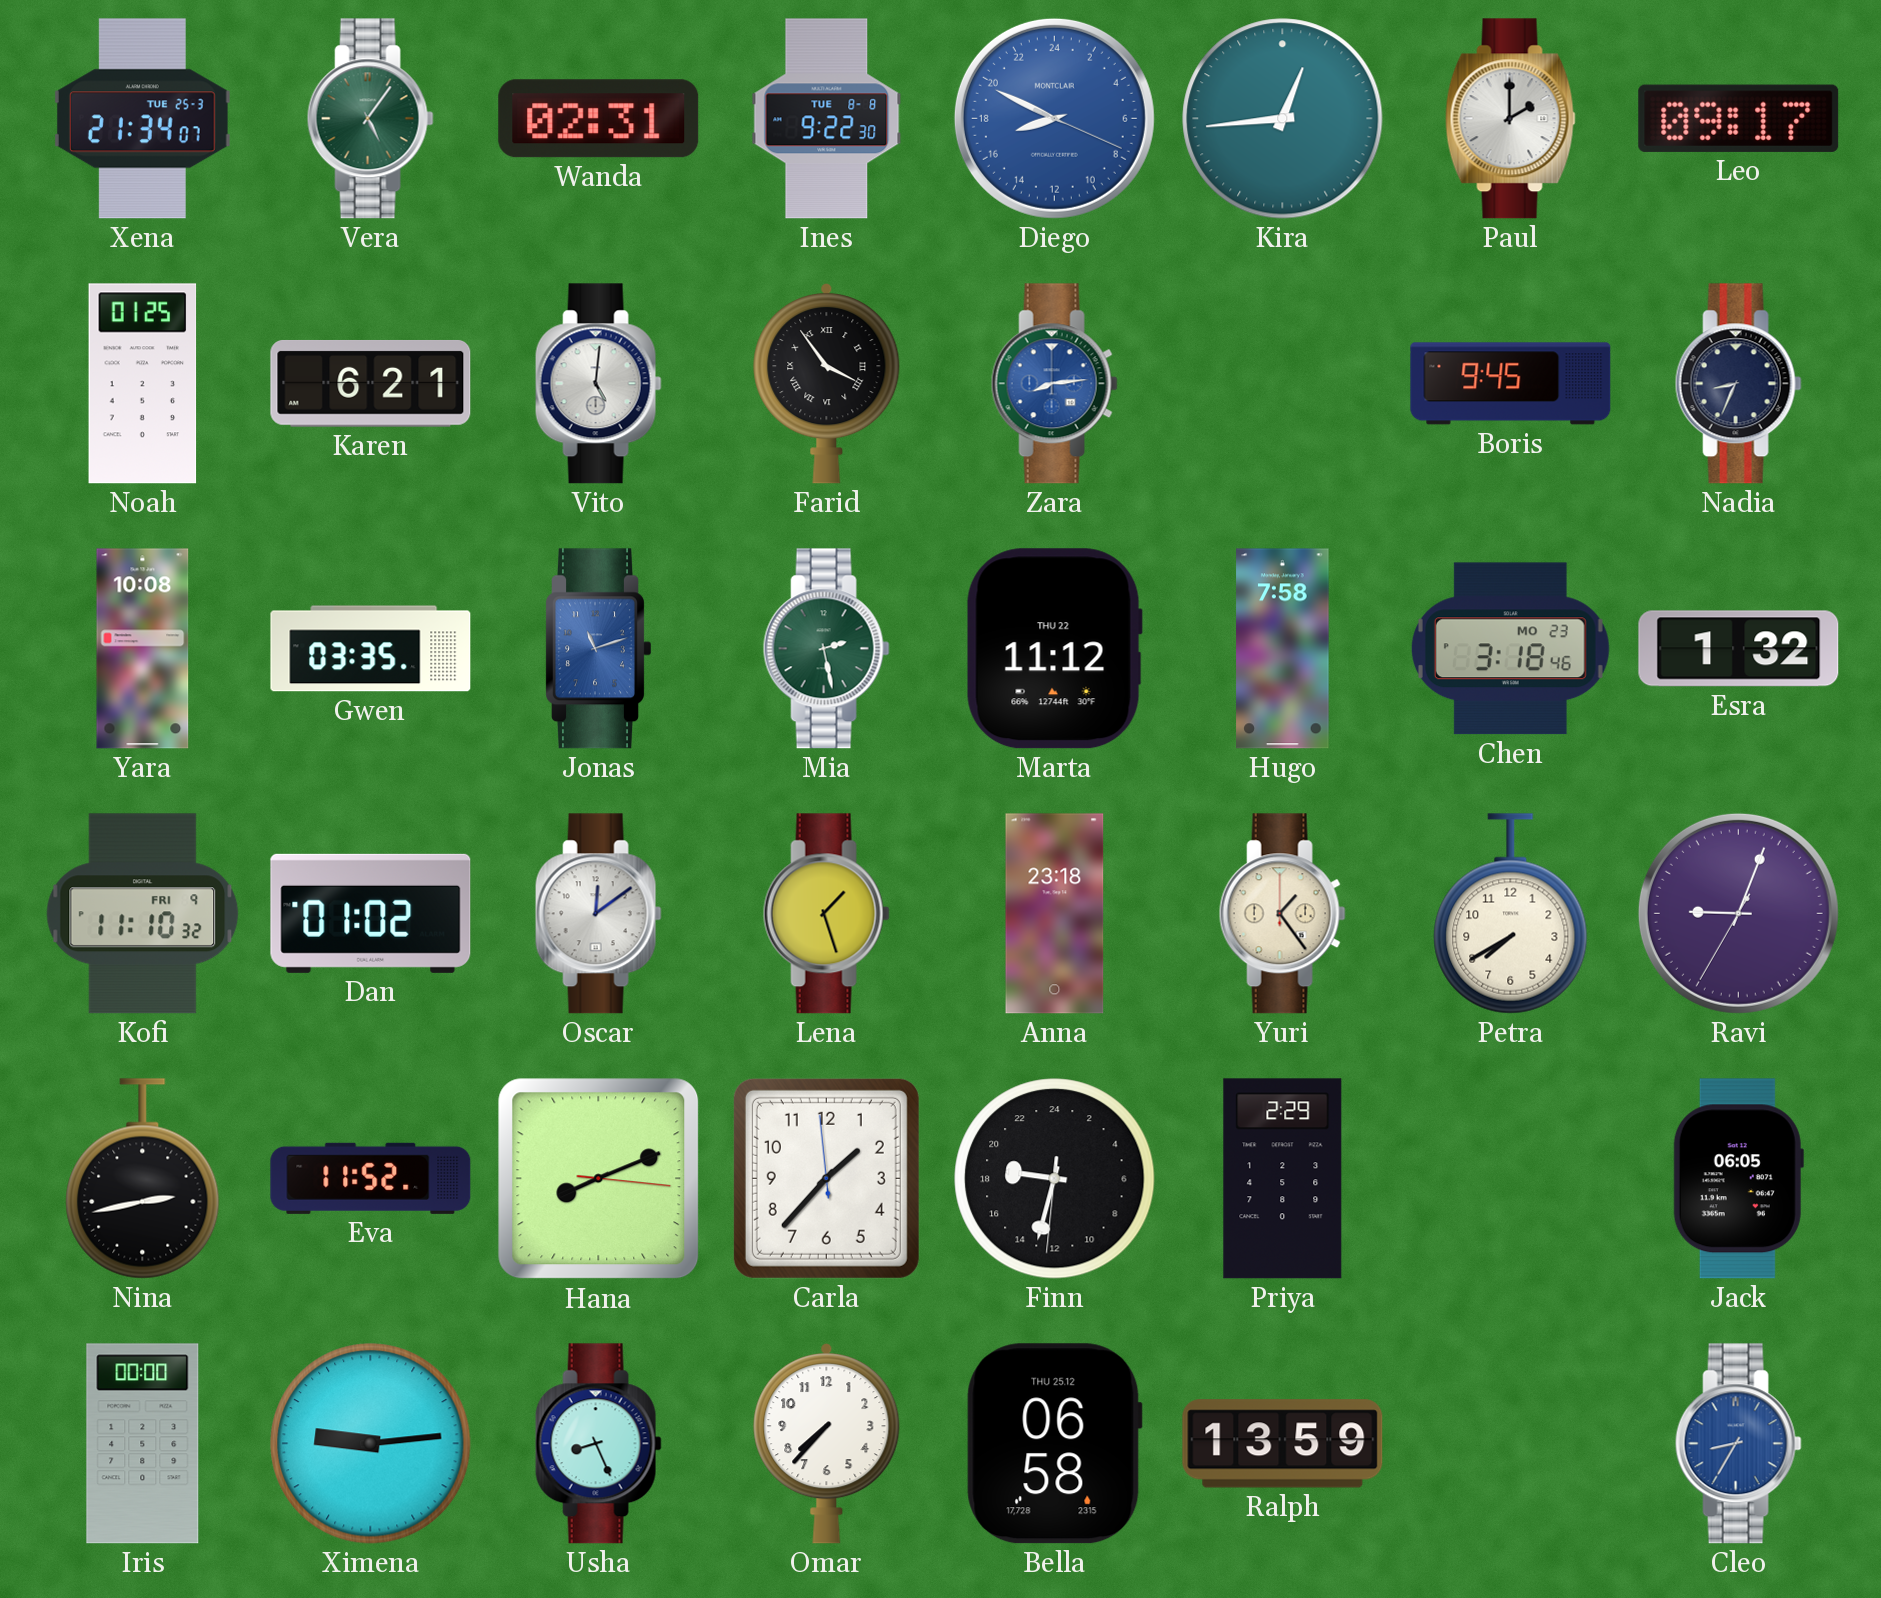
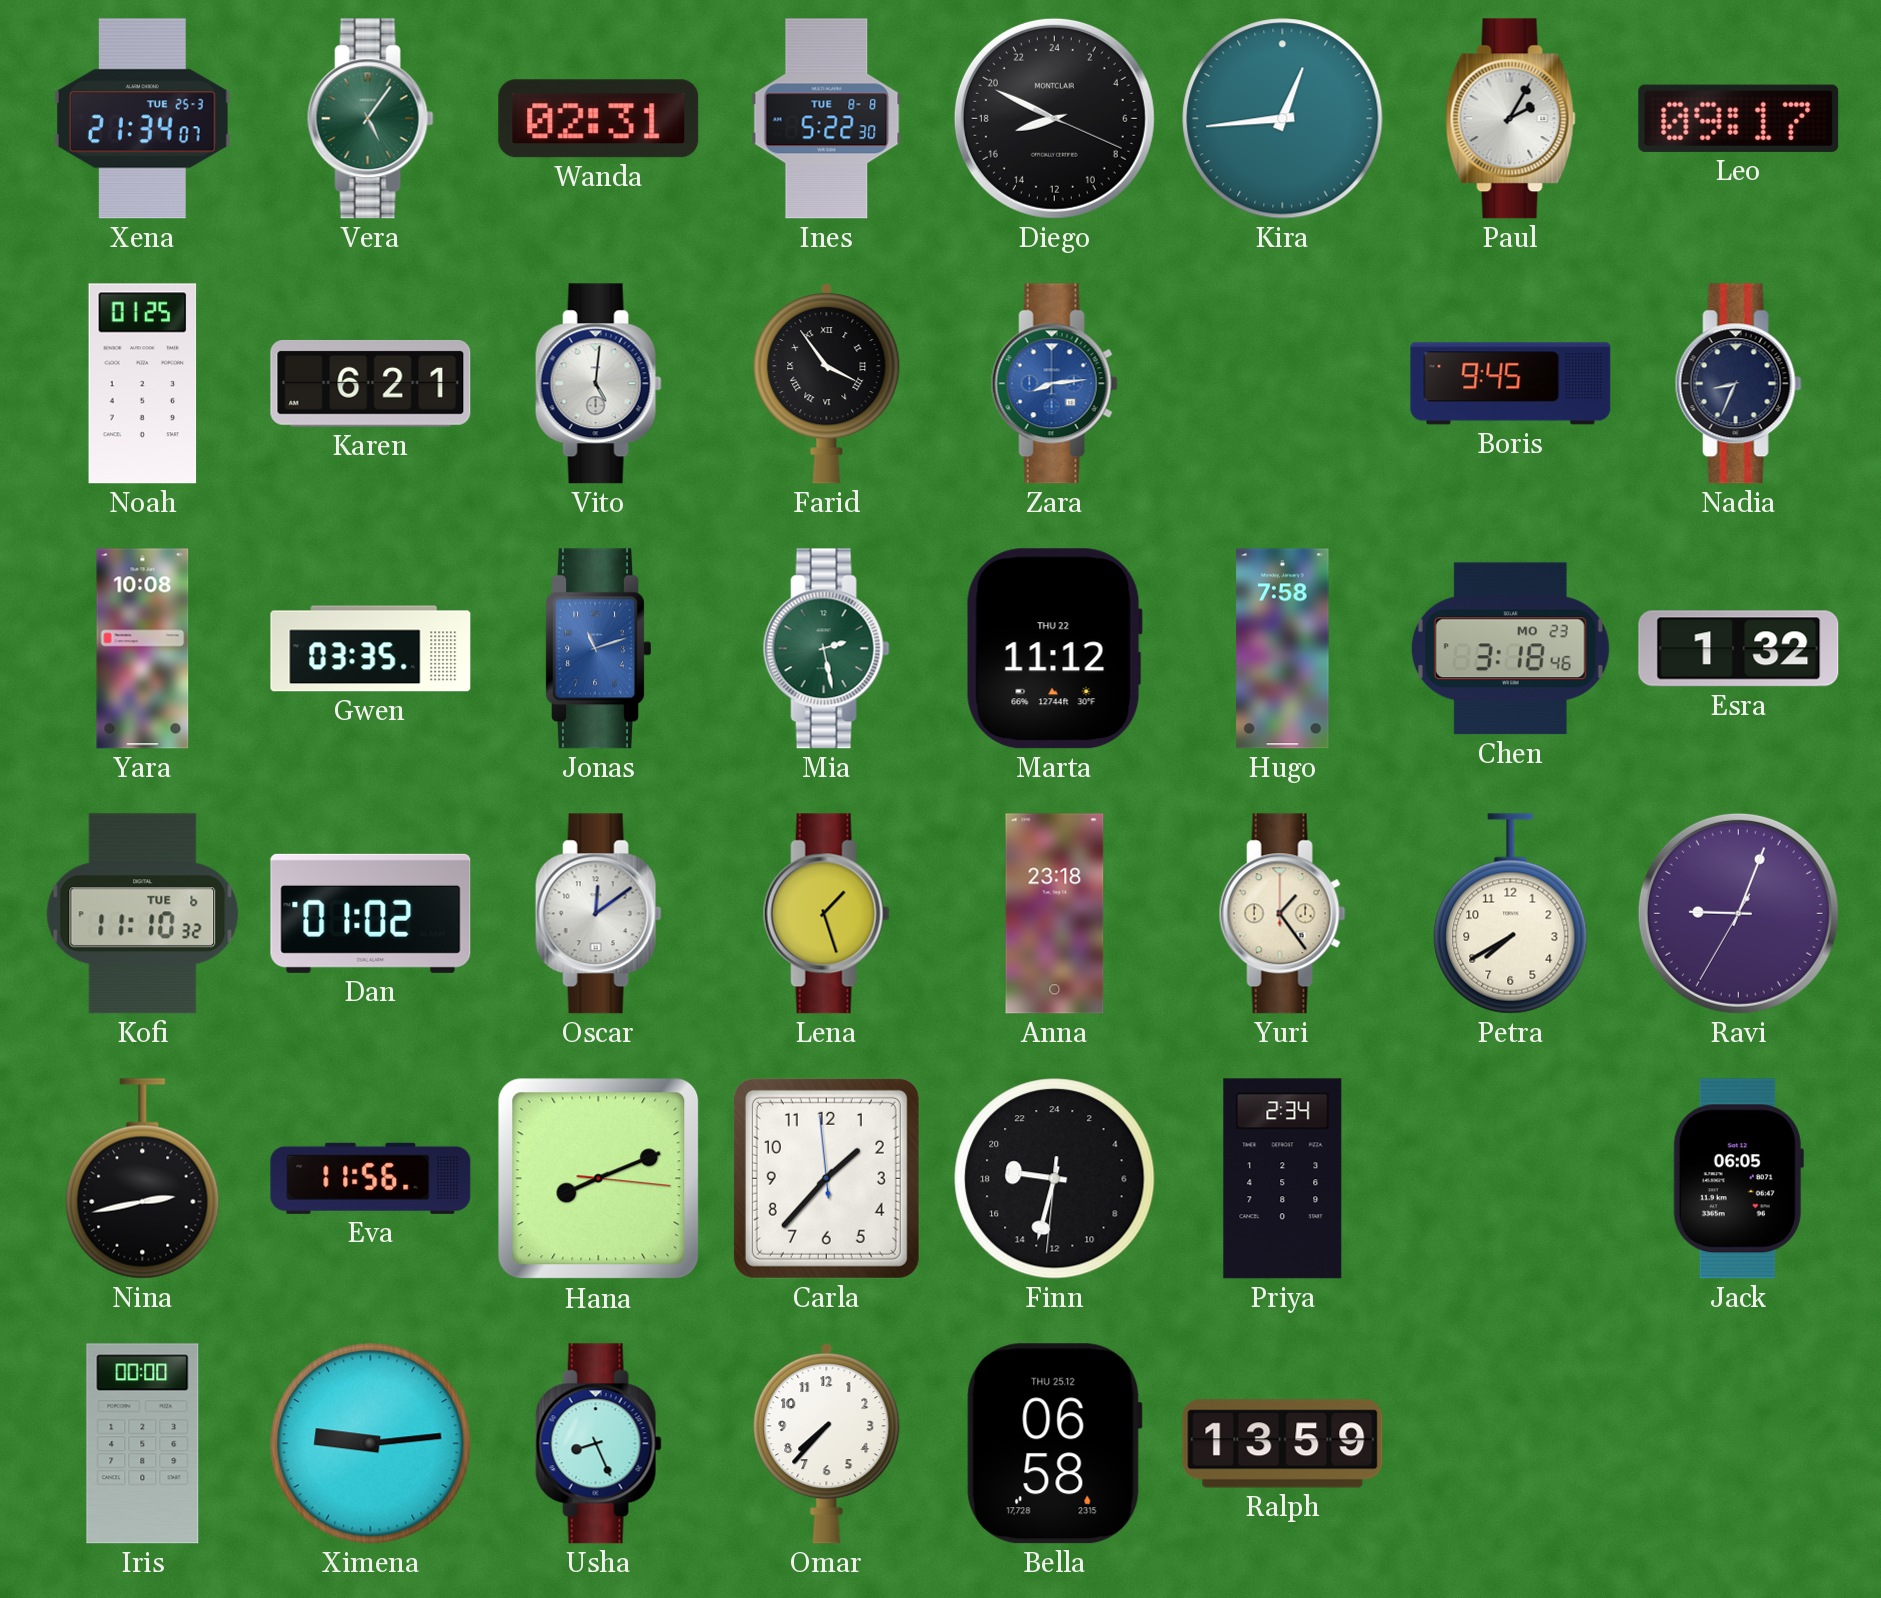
Ines: 9:22 -> 5:22
Diego dial: blue -> black
Paul: 2:00 -> 2:05
Kofi date: FRI 9 -> TUE 6
Eva: 11:52 -> 11:56
Priya: 2:29 -> 2:34
Cleo: 8:35 -> none
